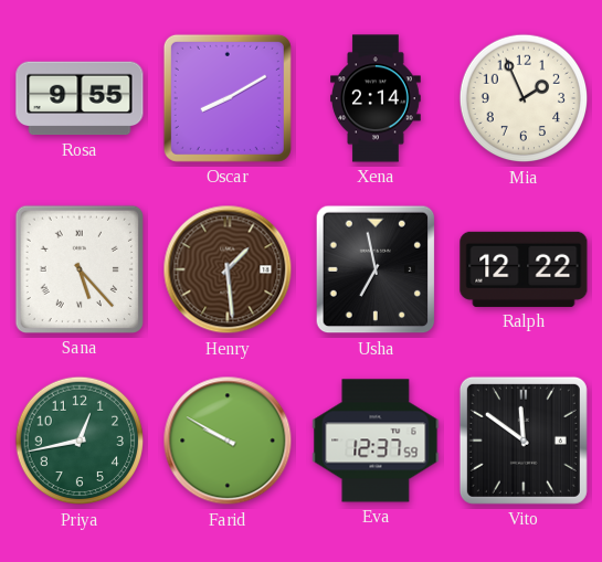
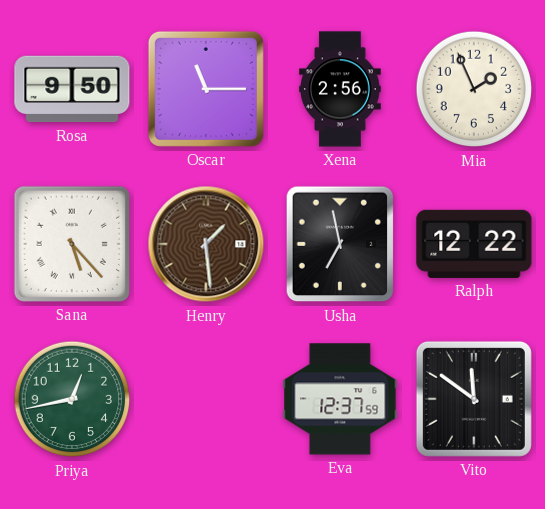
Rosa: 9:55 -> 9:50
Oscar: 8:10 -> 11:15
Xena: 2:14 -> 2:56
Farid: 9:50 -> none
